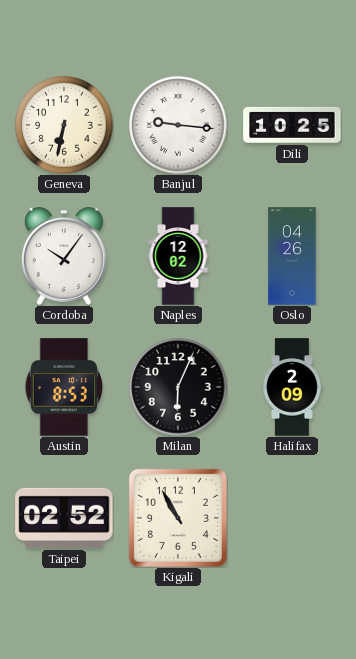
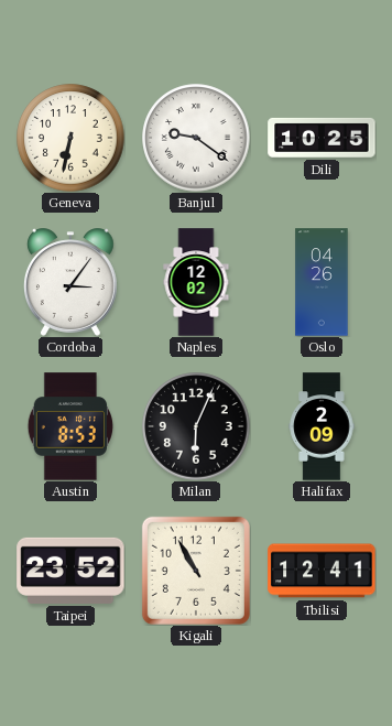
Banjul: 9:16 -> 9:21
Cordoba: 10:06 -> 3:06
Taipei: 02:52 -> 23:52
Tbilisi: none -> 12:41
